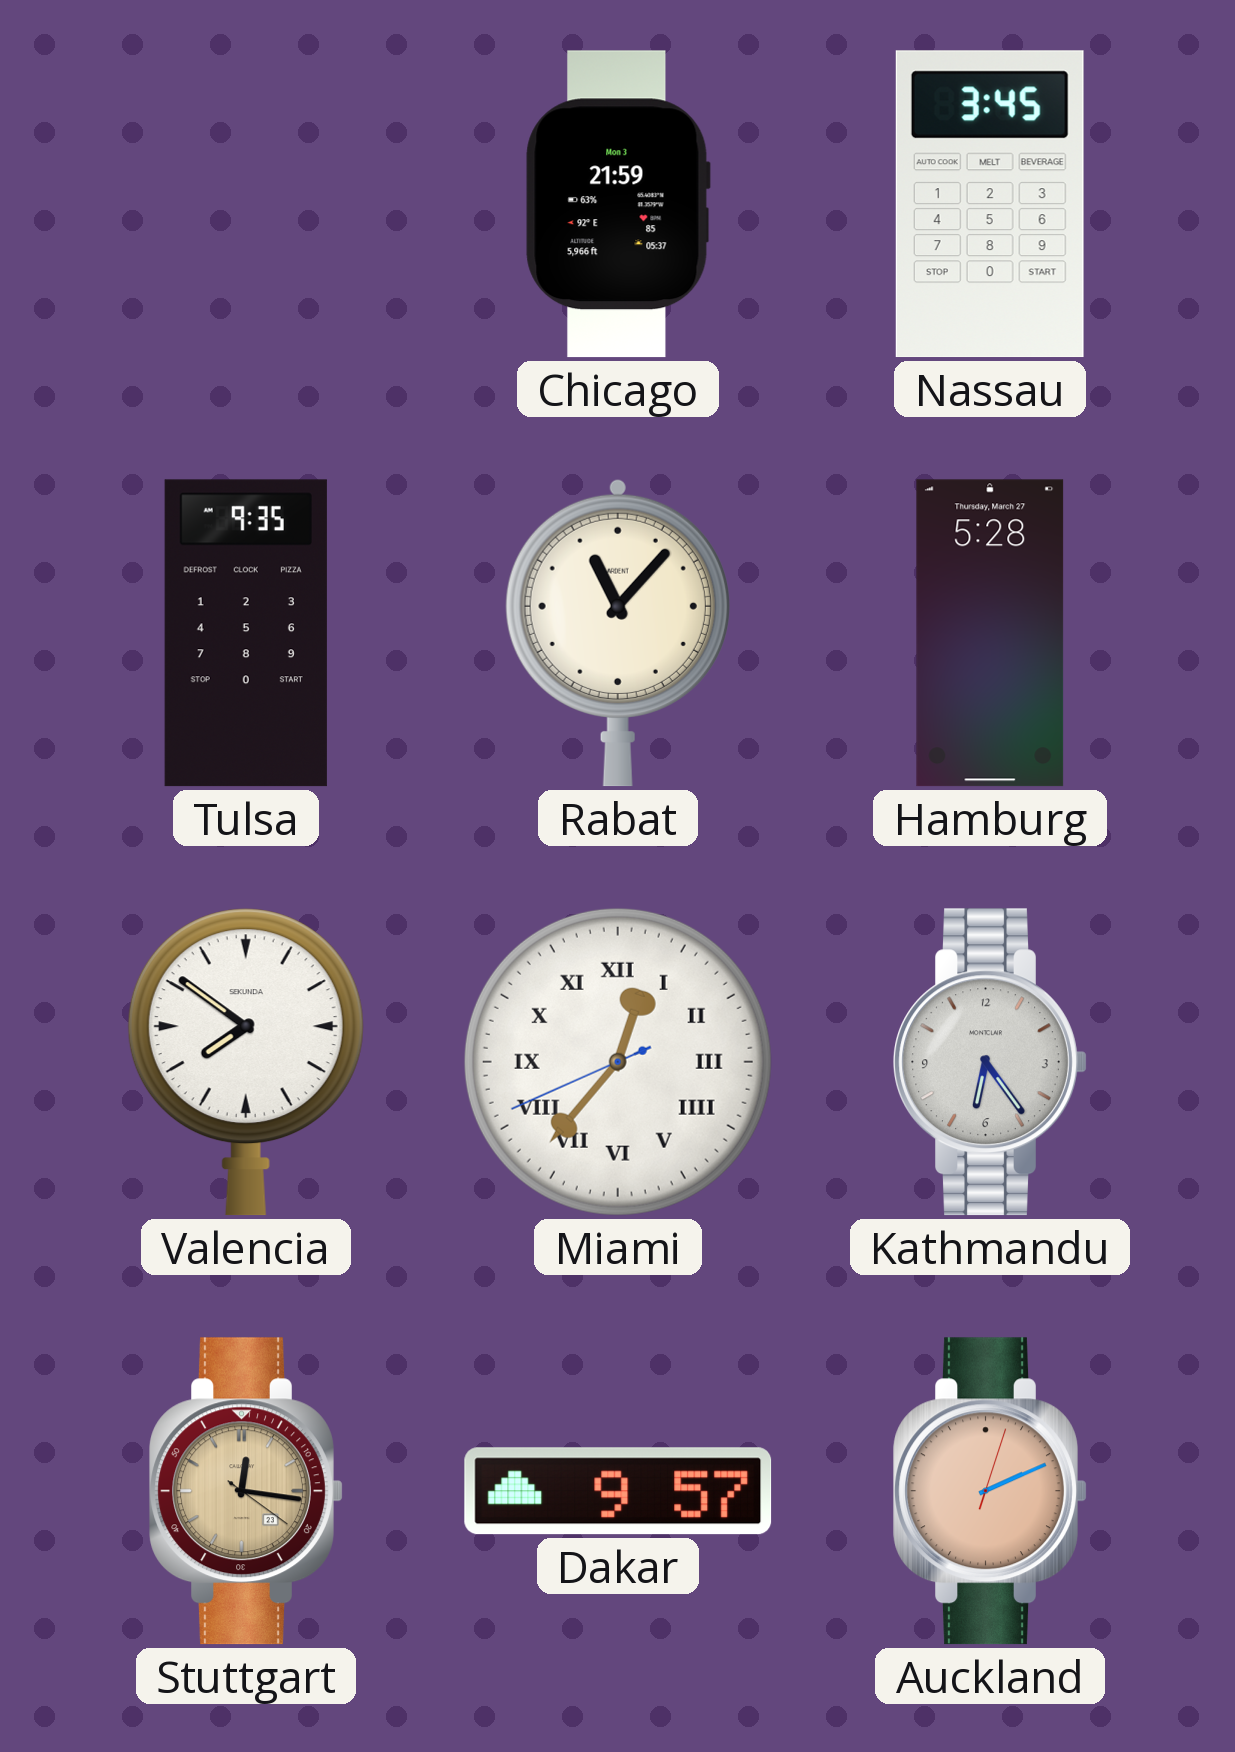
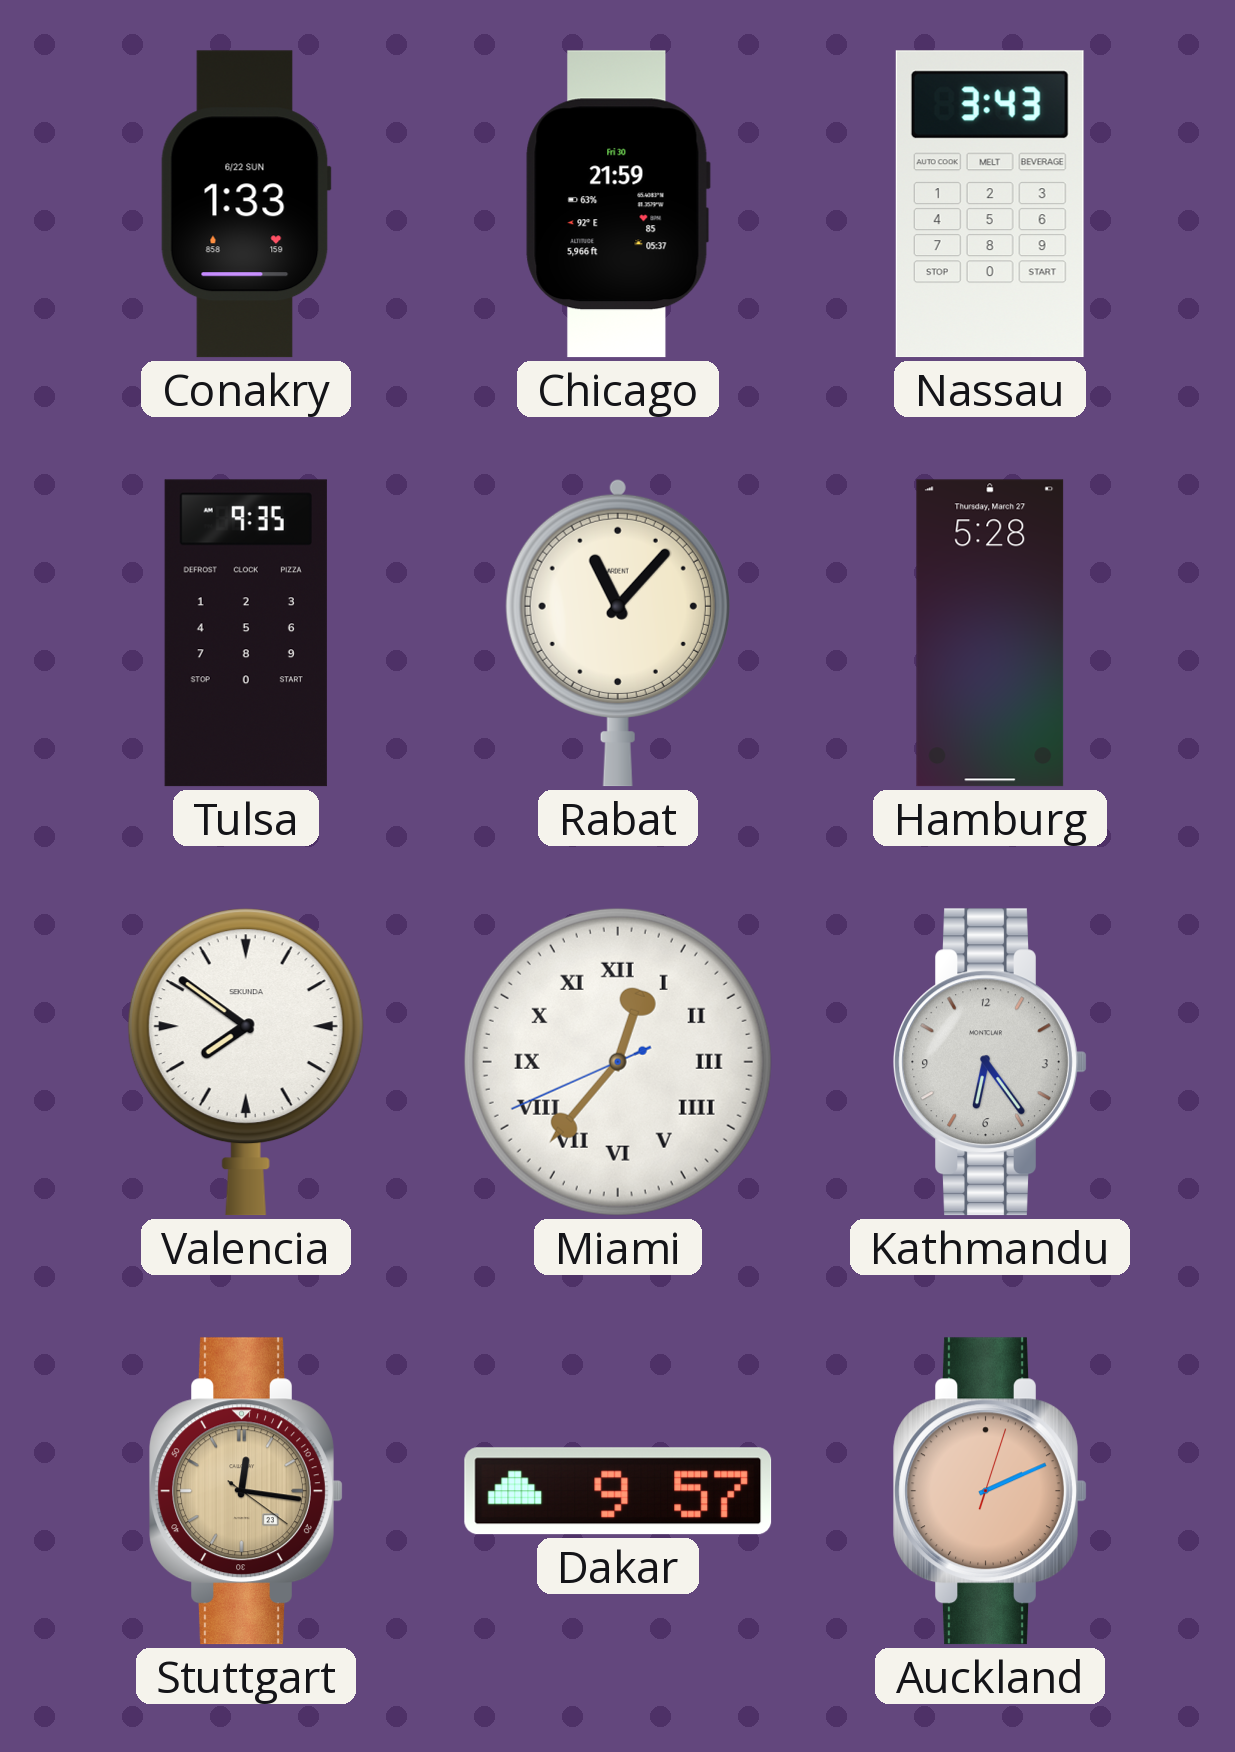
Conakry: none -> 1:33
Chicago date: Mon 3 -> Fri 30
Nassau: 3:45 -> 3:43
